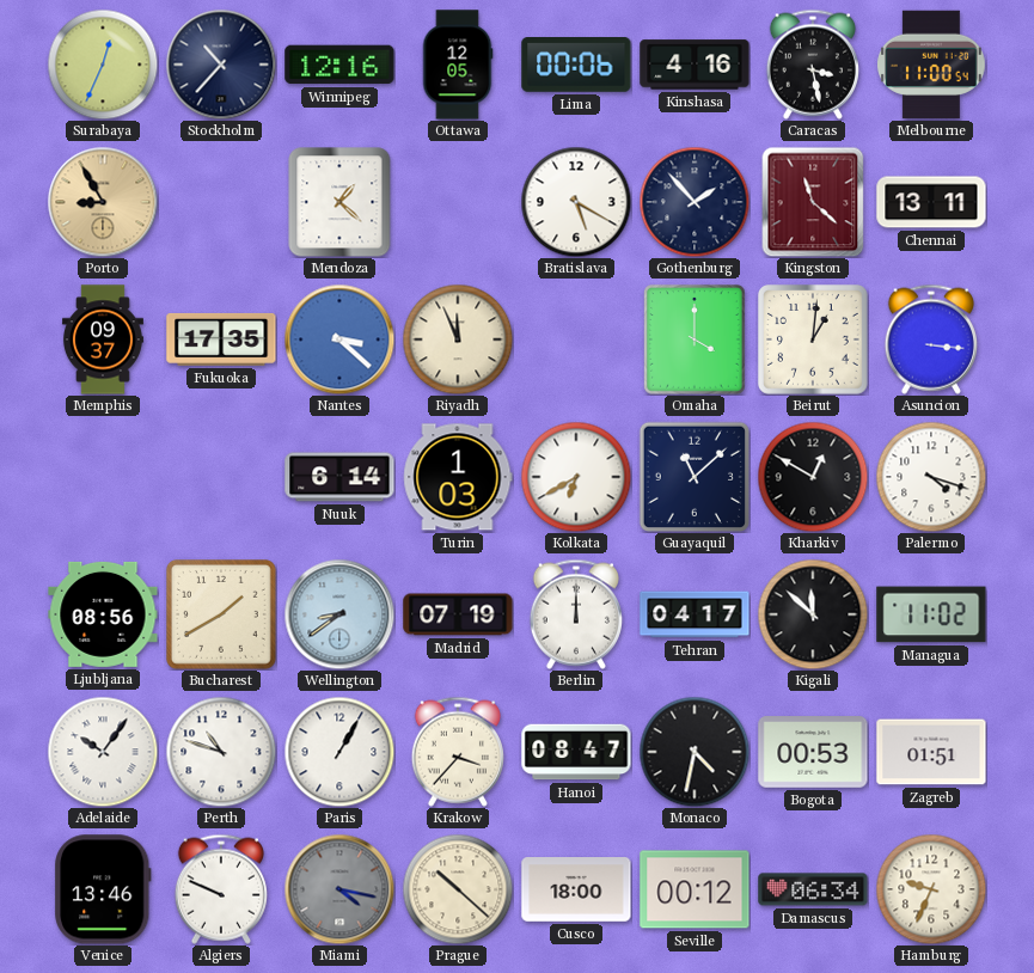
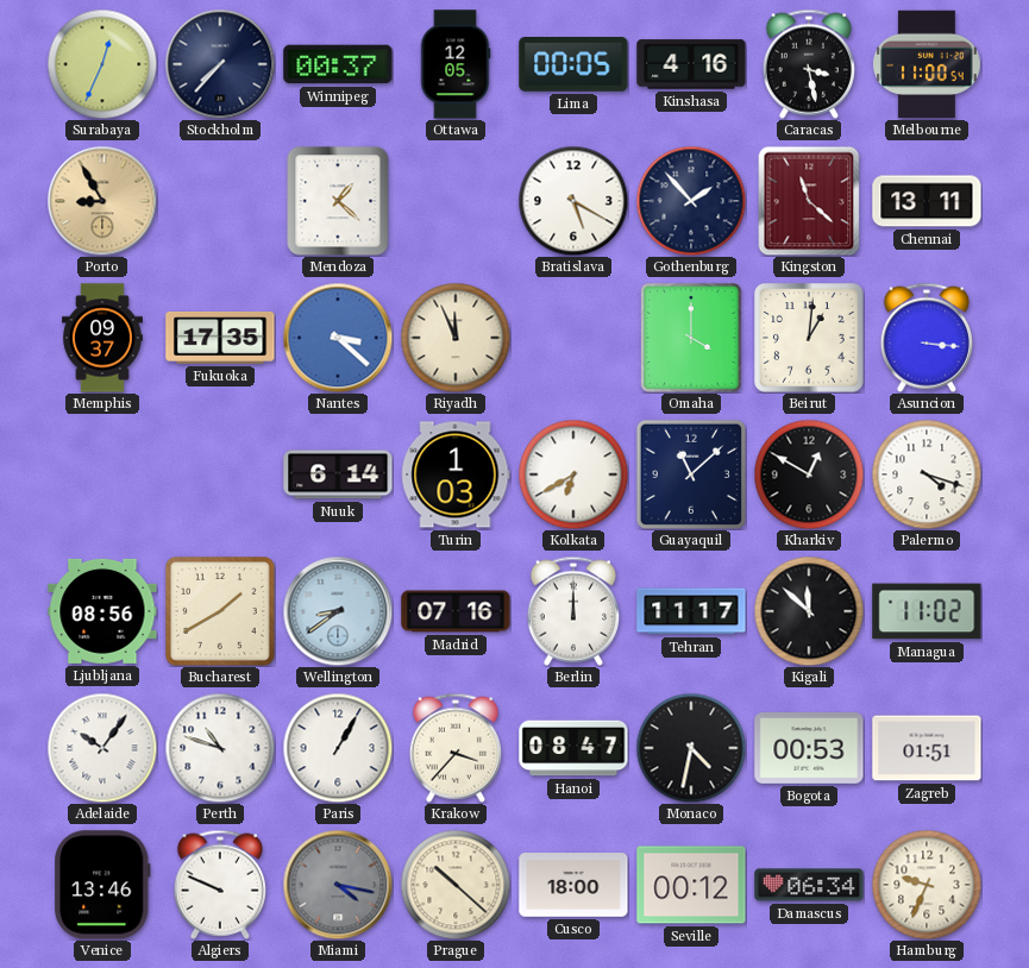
Stockholm: 10:37 -> 7:37
Winnipeg: 12:16 -> 00:37
Lima: 00:06 -> 00:05
Madrid: 07:19 -> 07:16
Tehran: 04:17 -> 11:17
